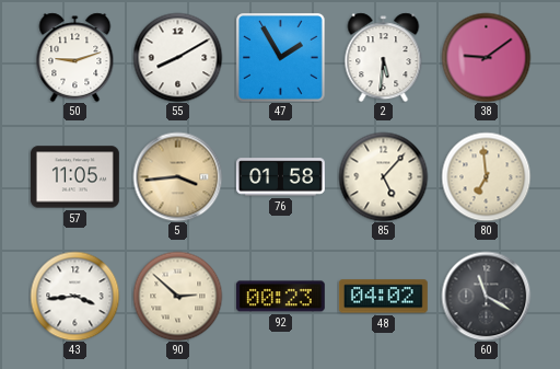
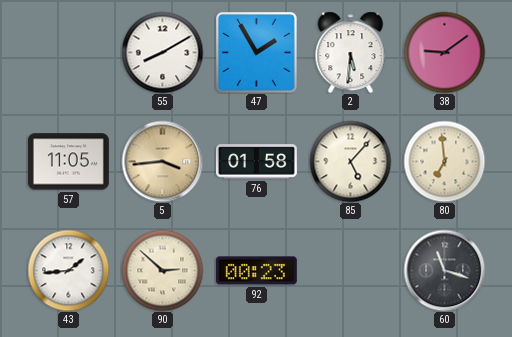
50: 9:12 -> none
43: 3:44 -> 1:44
48: 04:02 -> none
60: 11:20 -> 11:18
